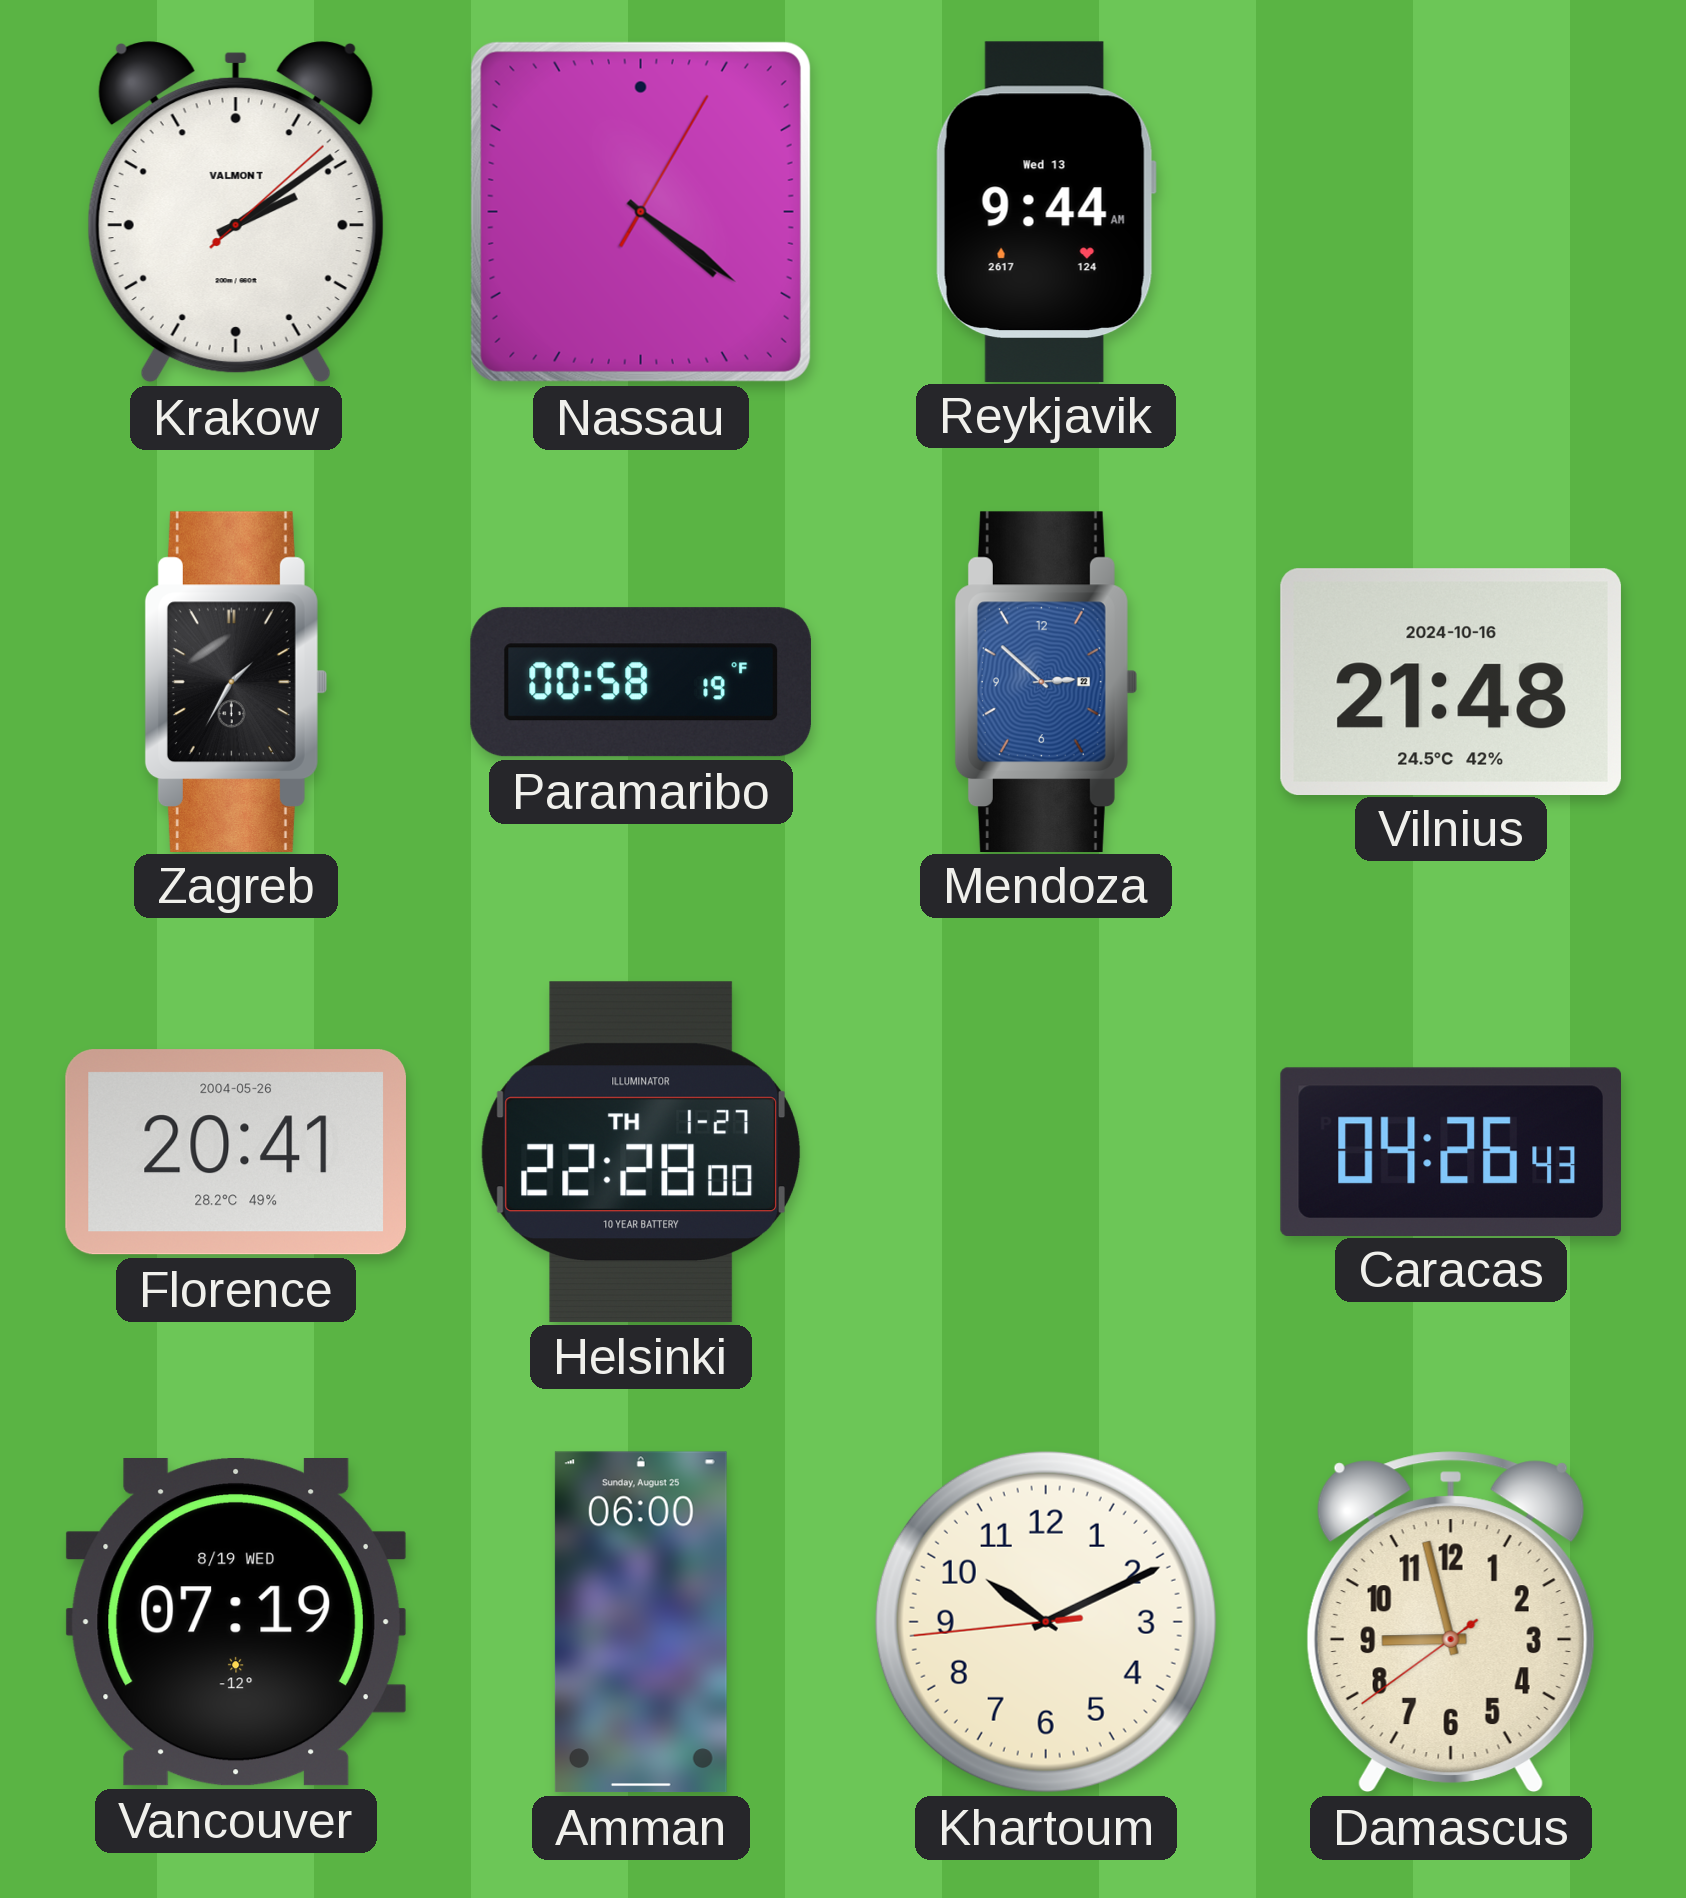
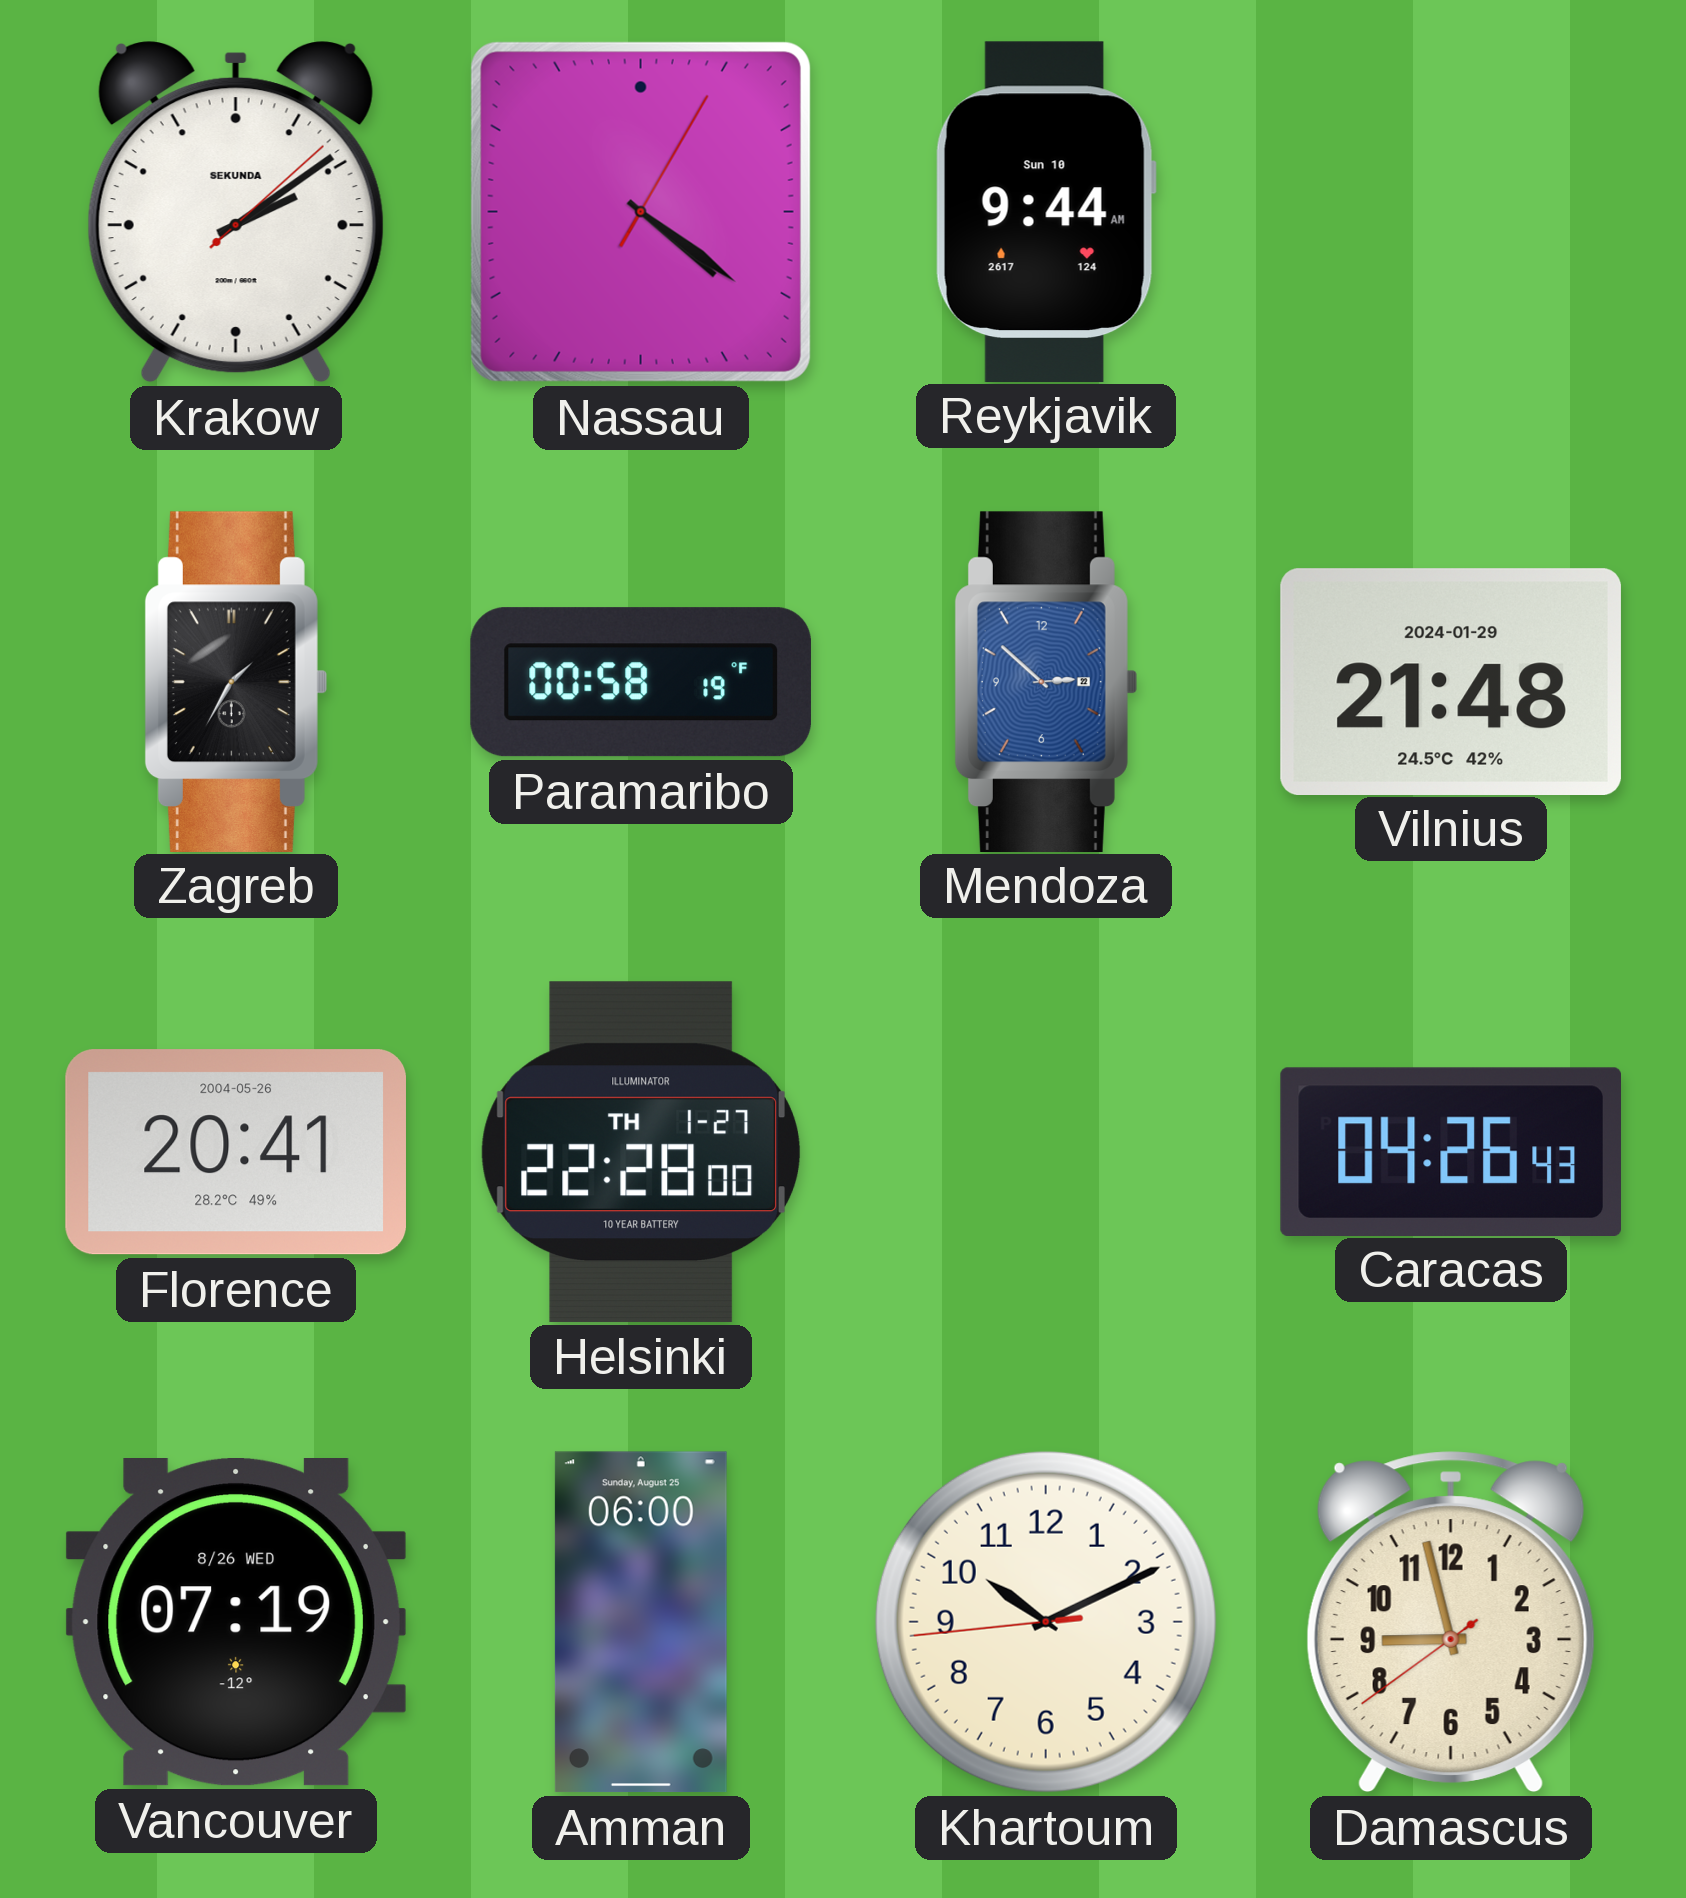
Krakow brand: VALMONT -> SEKUNDA
Reykjavik date: Wed 13 -> Sun 10
Vilnius date: 2024-10-16 -> 2024-01-29
Vancouver date: 8/19 WED -> 8/26 WED
